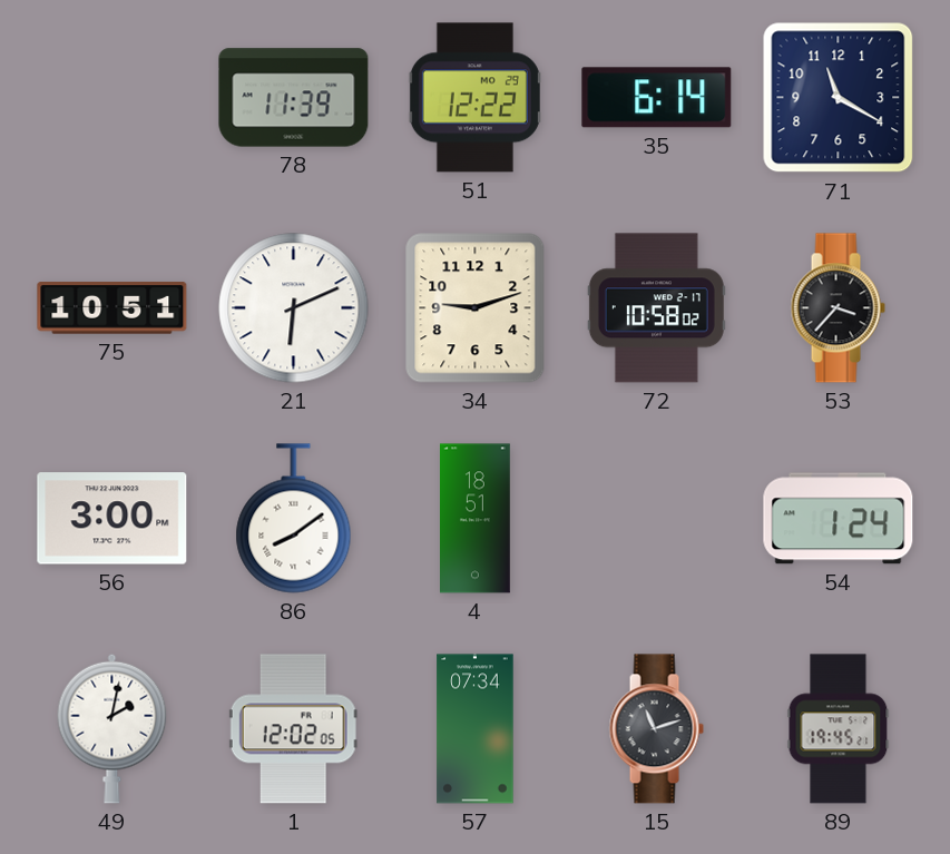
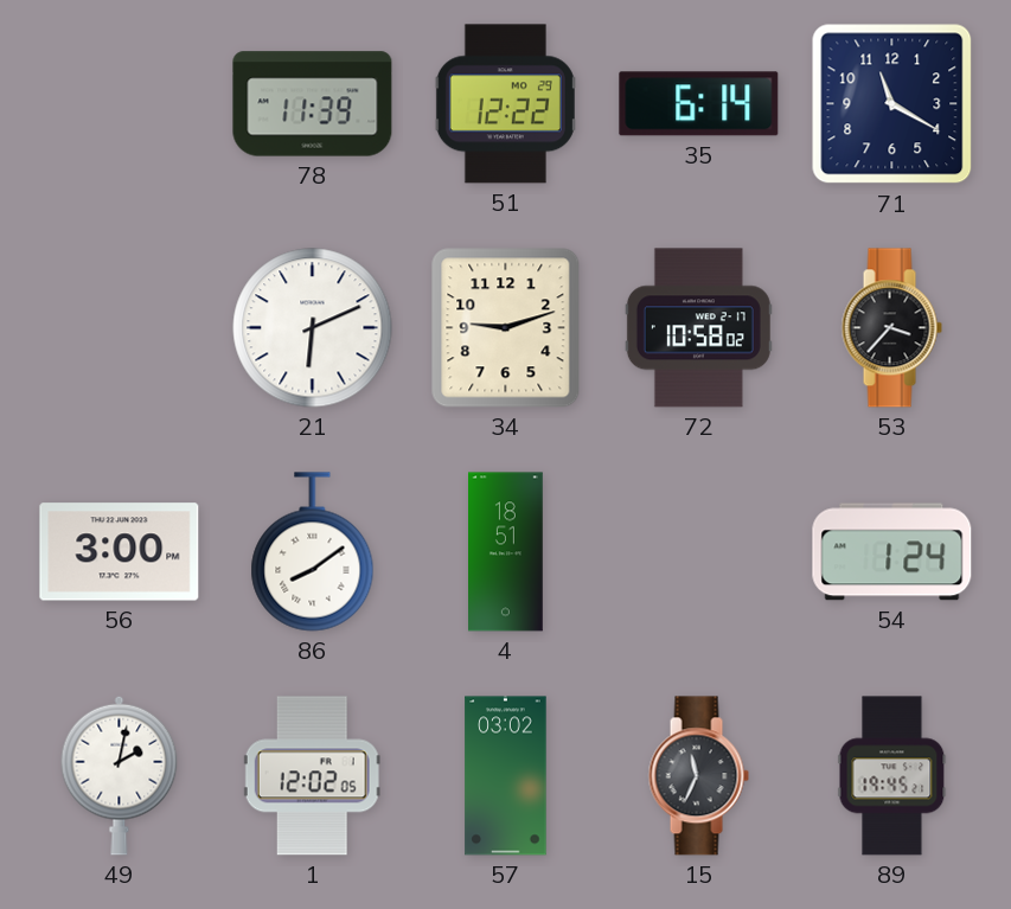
75: 10:51 -> none
57: 07:34 -> 03:02
15: 11:12 -> 11:34
